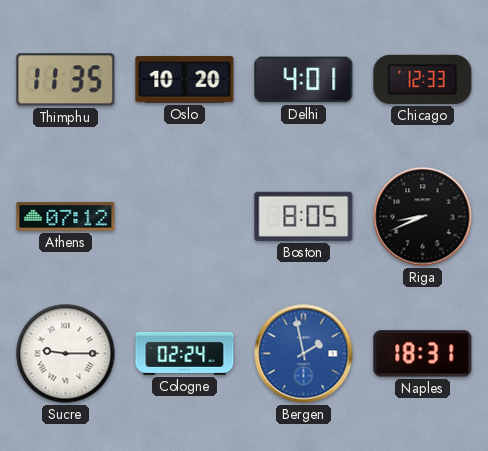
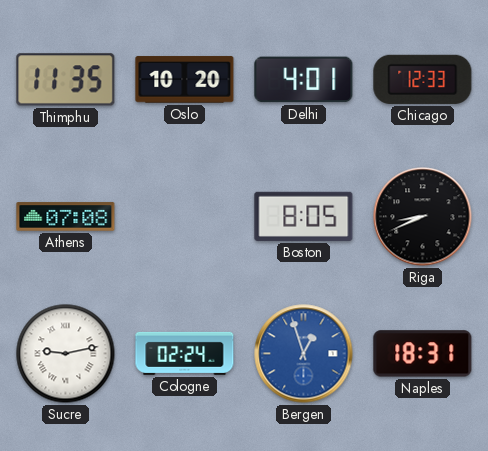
Athens: 07:12 -> 07:08
Sucre: 9:15 -> 9:13
Bergen: 1:58 -> 12:57
